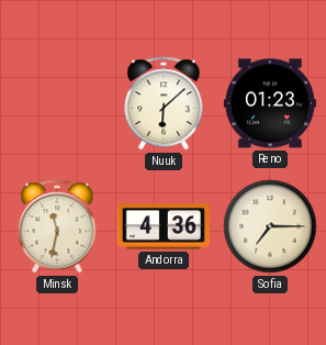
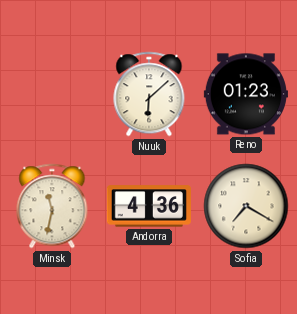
Sofia: 7:15 -> 7:20
